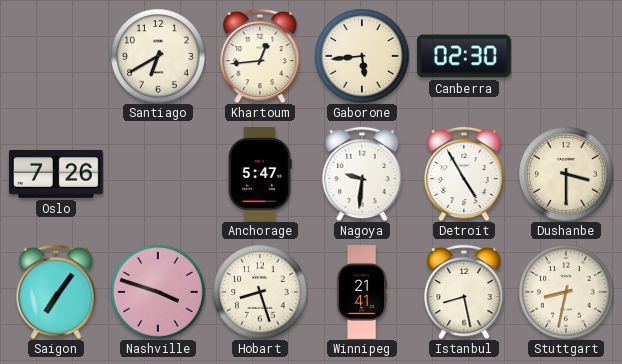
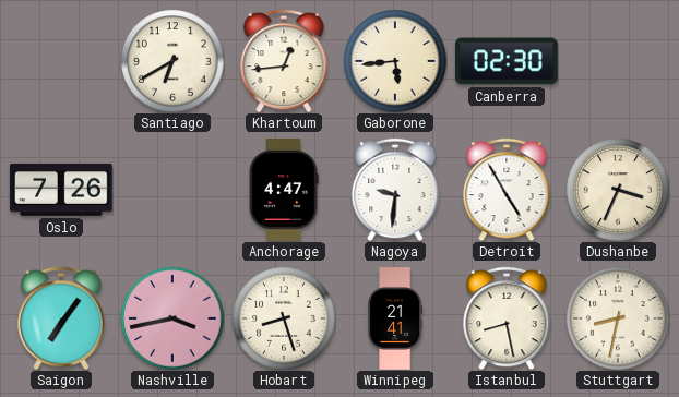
Anchorage: 5:47 -> 4:47
Dushanbe: 3:30 -> 3:34
Nashville: 3:48 -> 3:43
